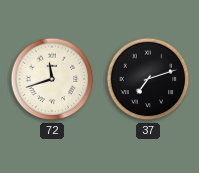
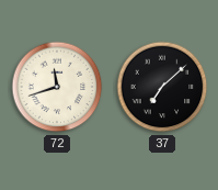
37: 7:12 -> 7:08
